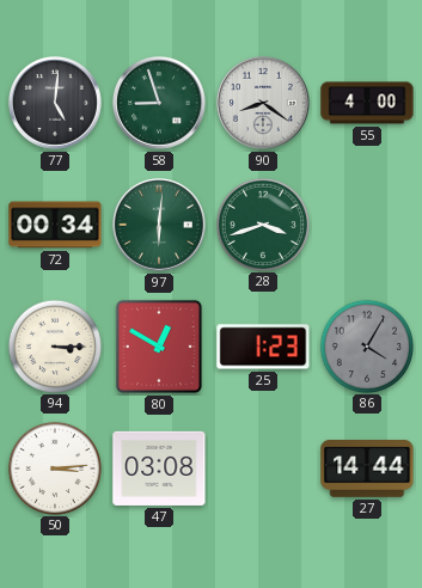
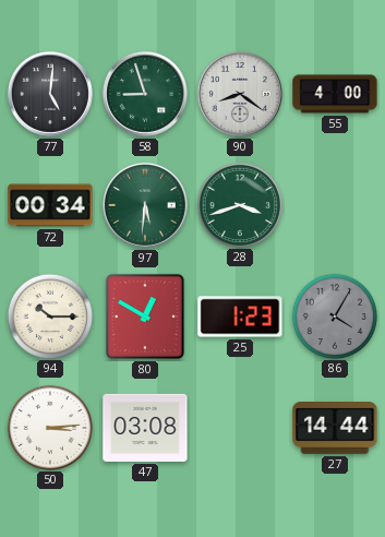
97: 6:01 -> 5:31
94: 3:15 -> 10:15
